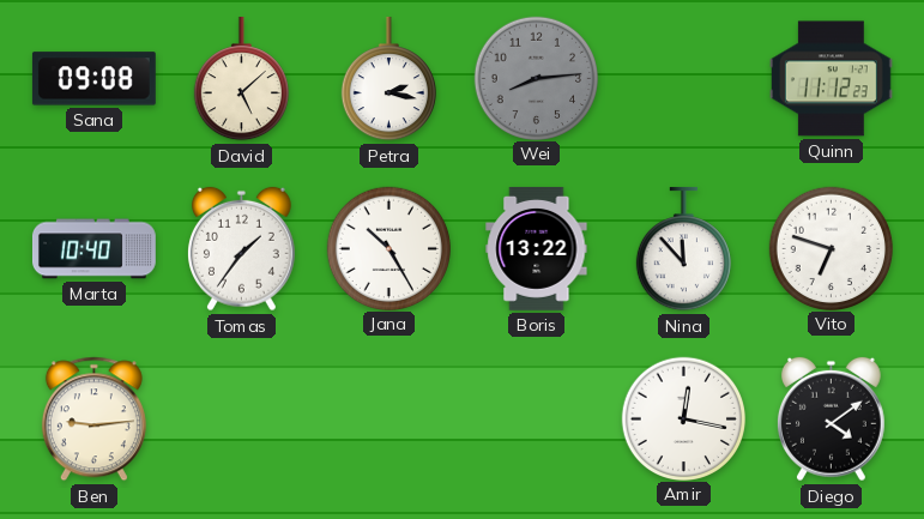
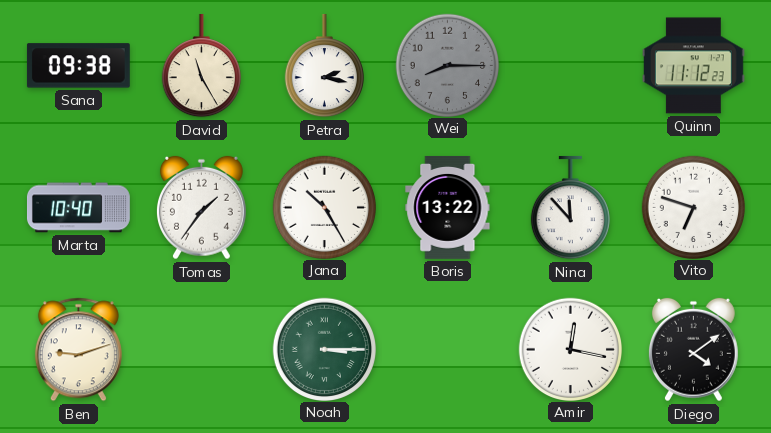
Sana: 09:08 -> 09:38
David: 5:08 -> 11:25
Wei: 8:14 -> 8:15
Ben: 9:14 -> 9:12
Noah: none -> 3:15
